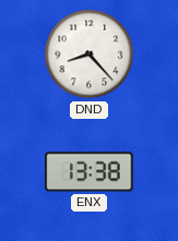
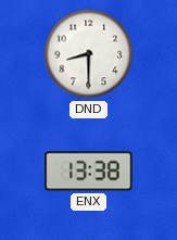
DND: 8:23 -> 8:30
